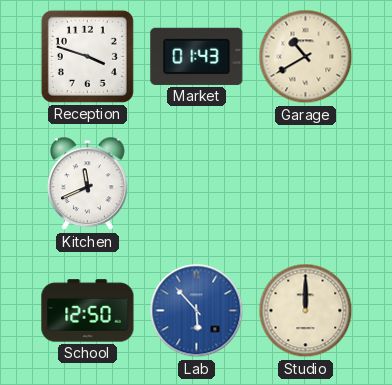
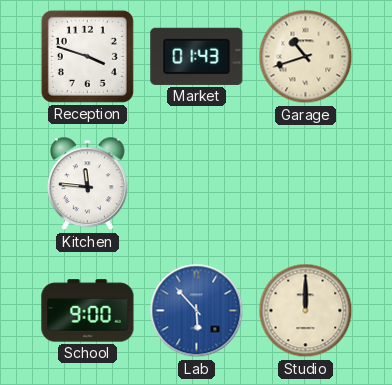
Garage: 10:40 -> 10:42
Kitchen: 11:41 -> 11:46
School: 12:50 -> 9:00
